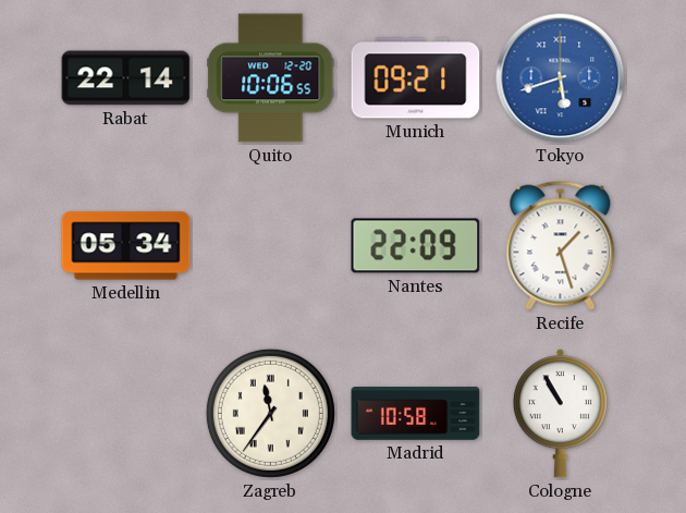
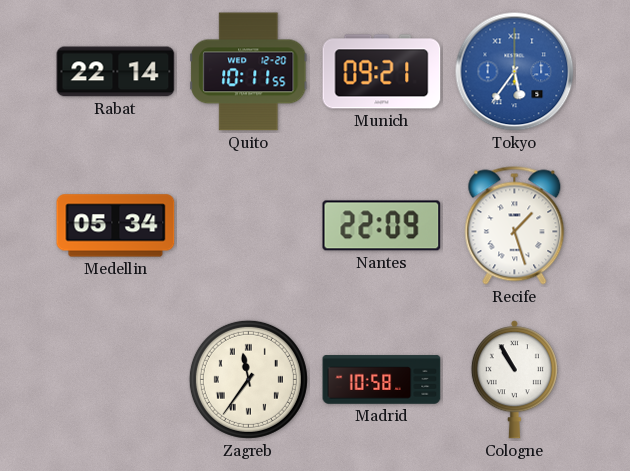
Quito: 10:06 -> 10:11
Tokyo: 5:42 -> 5:36
